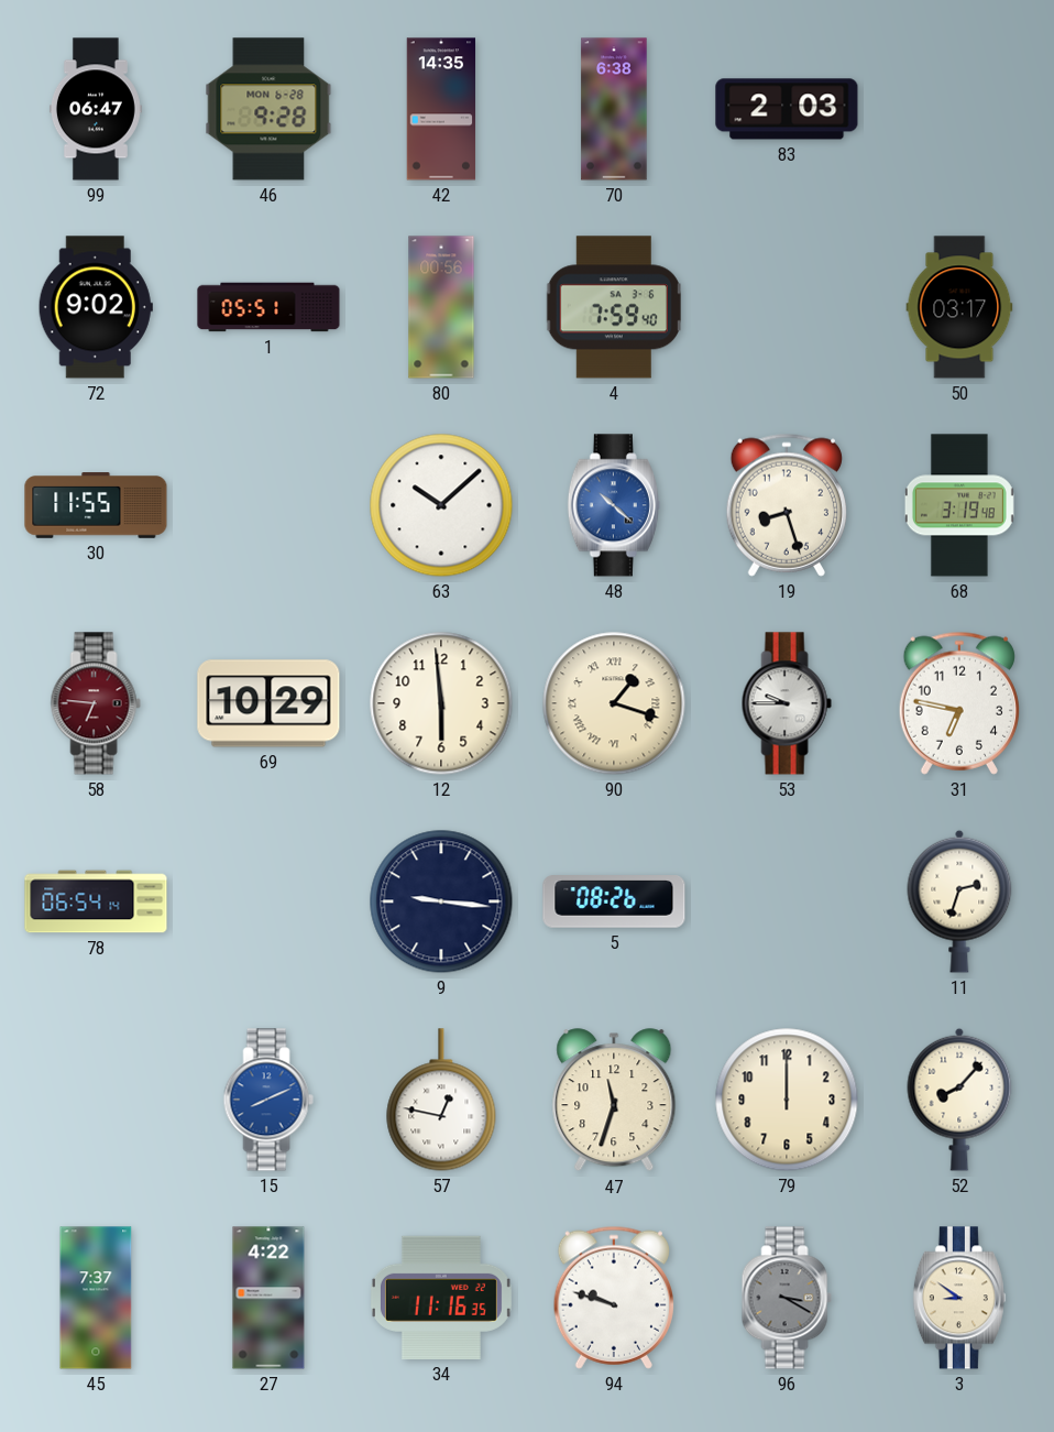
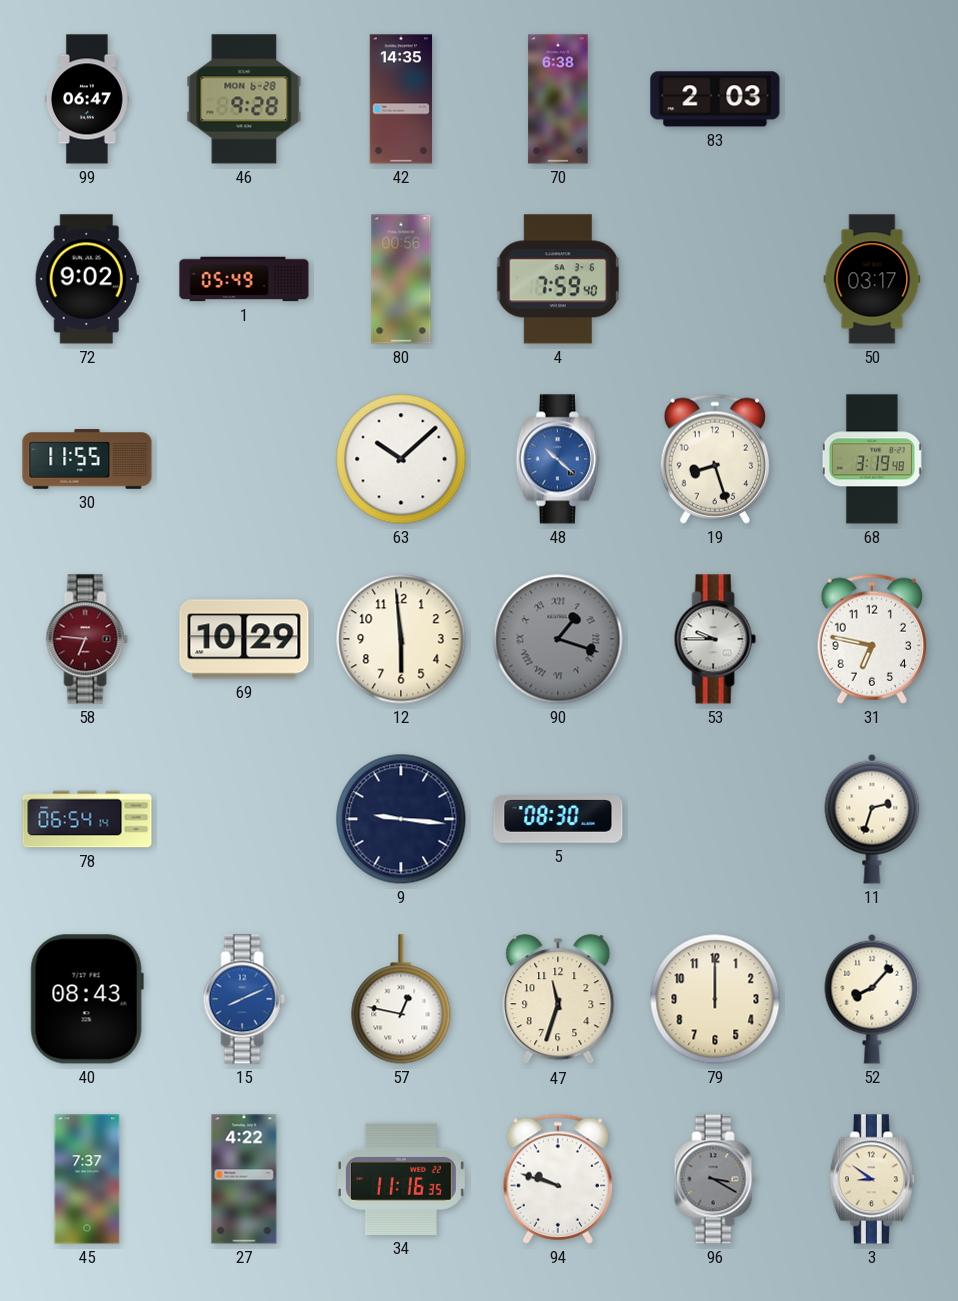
1: 05:51 -> 05:49
90 dial: cream -> grey
5: 08:26 -> 08:30
40: none -> 08:43
